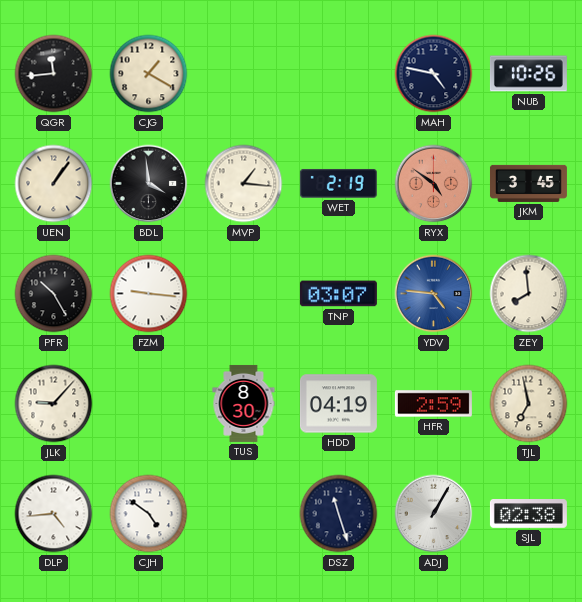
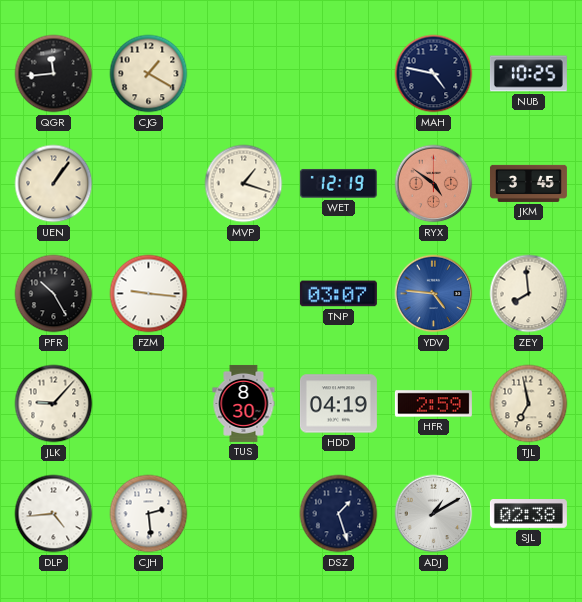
NUB: 10:26 -> 10:25
BDL: 3:59 -> none
MVP: 1:16 -> 1:18
WET: 2:19 -> 12:19
CJH: 4:51 -> 2:29
DSZ: 11:27 -> 1:27
ADJ: 1:05 -> 1:10
